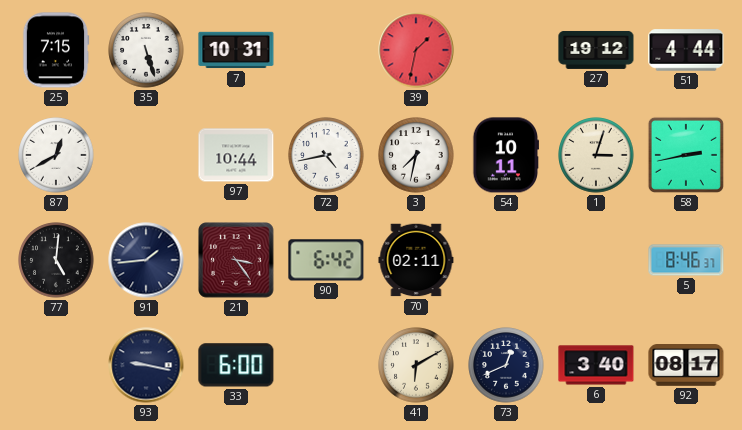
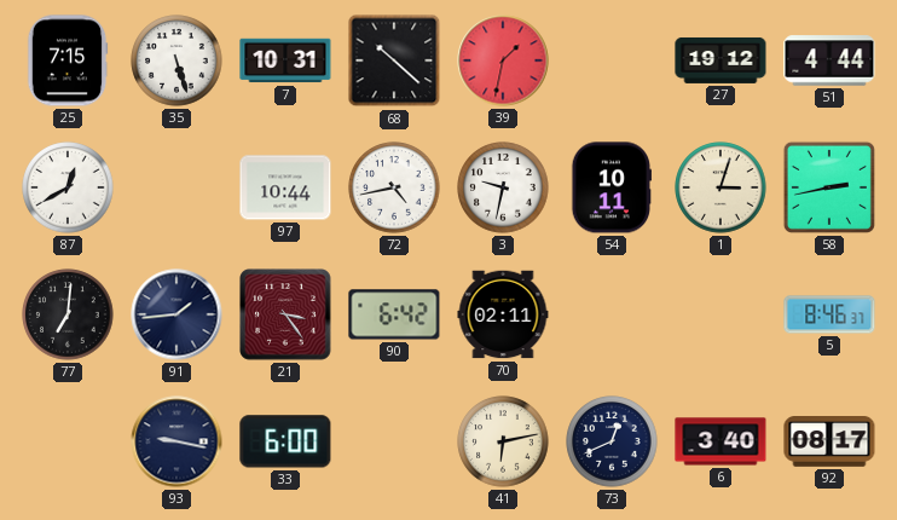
68: none -> 10:22
3: 7:32 -> 9:32
77: 5:01 -> 7:01
41: 6:10 -> 6:13
